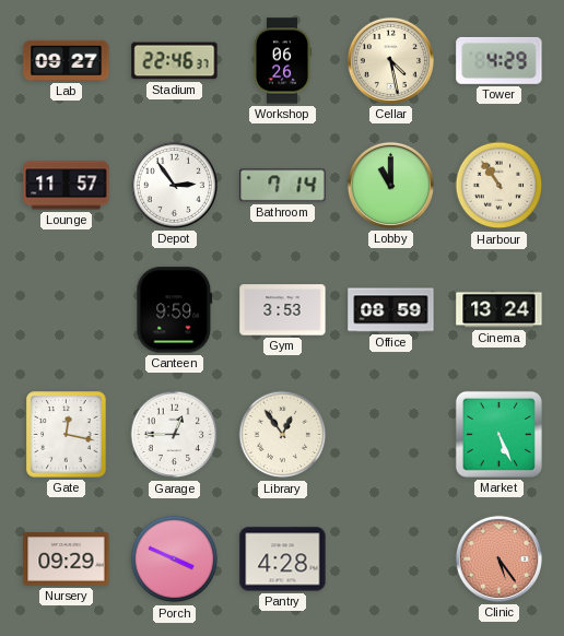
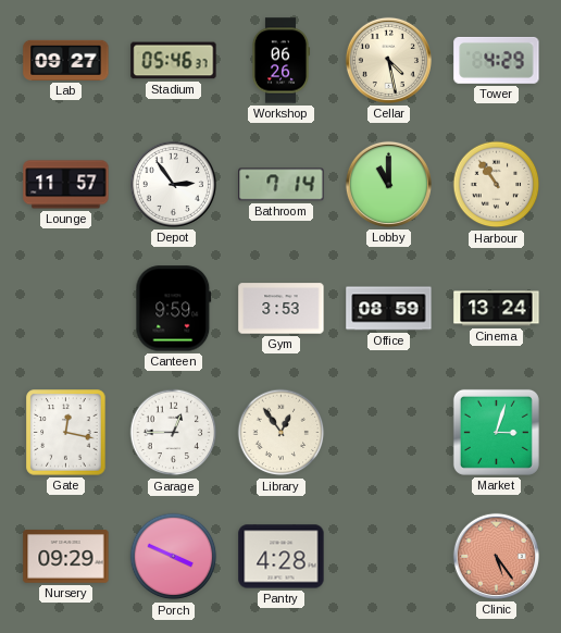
Stadium: 22:46 -> 05:46
Market: 5:26 -> 3:03
